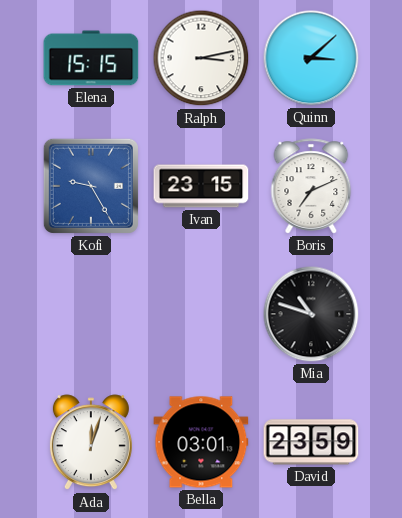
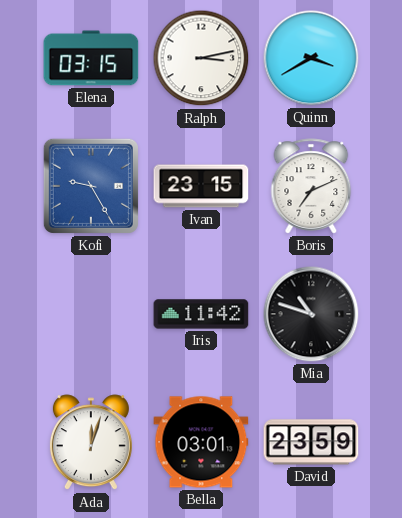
Elena: 15:15 -> 03:15
Quinn: 3:08 -> 3:40
Iris: none -> 11:42
